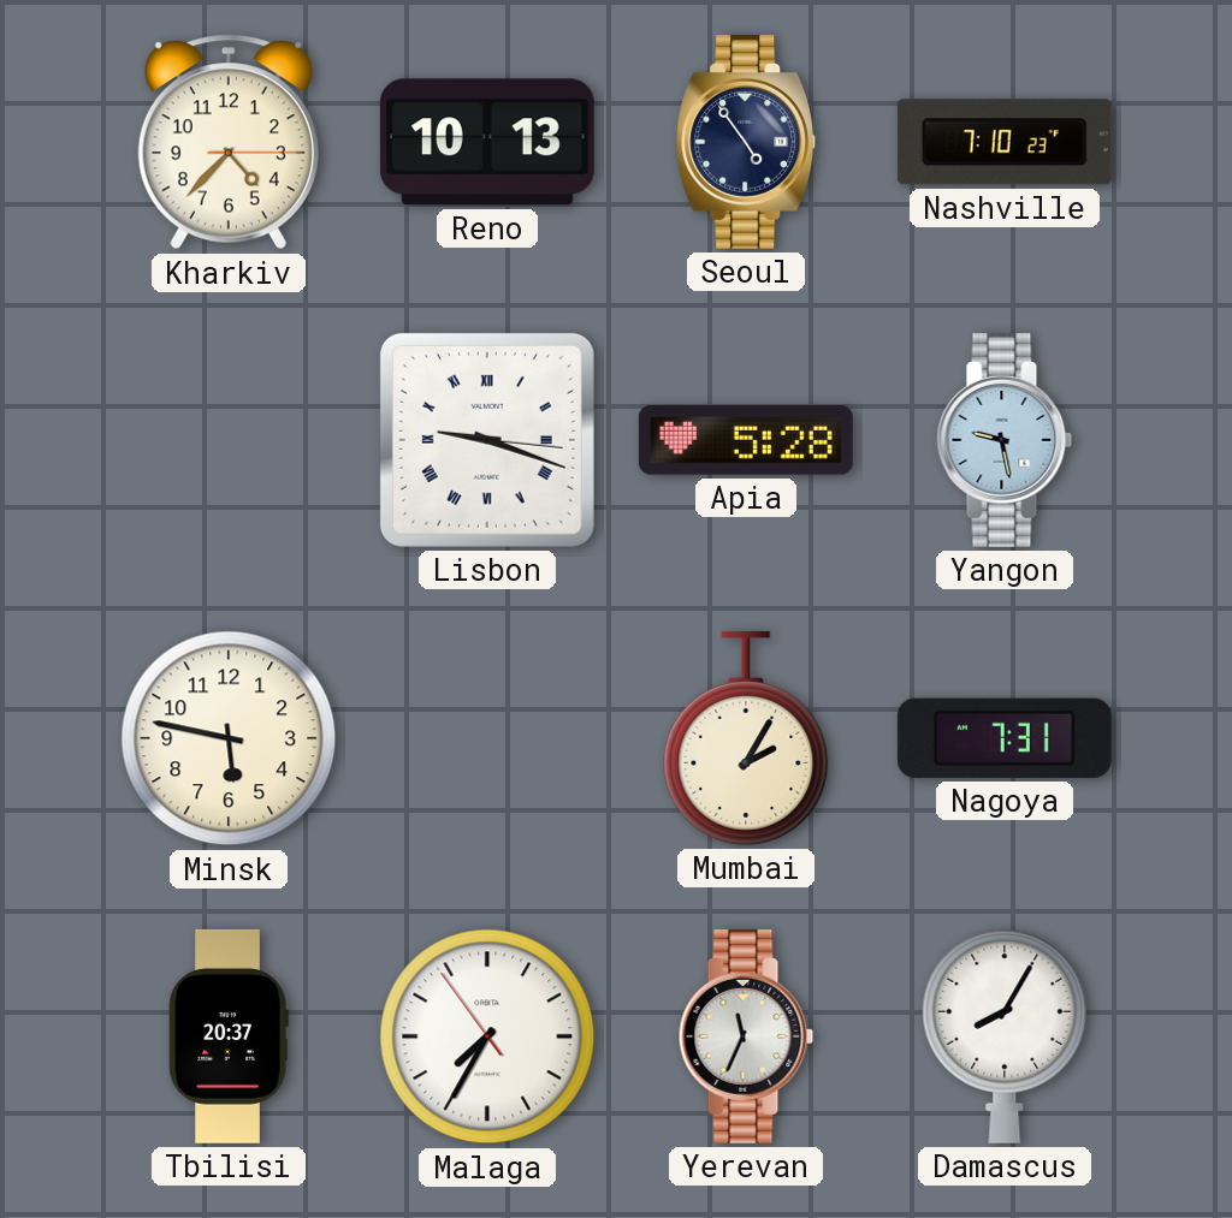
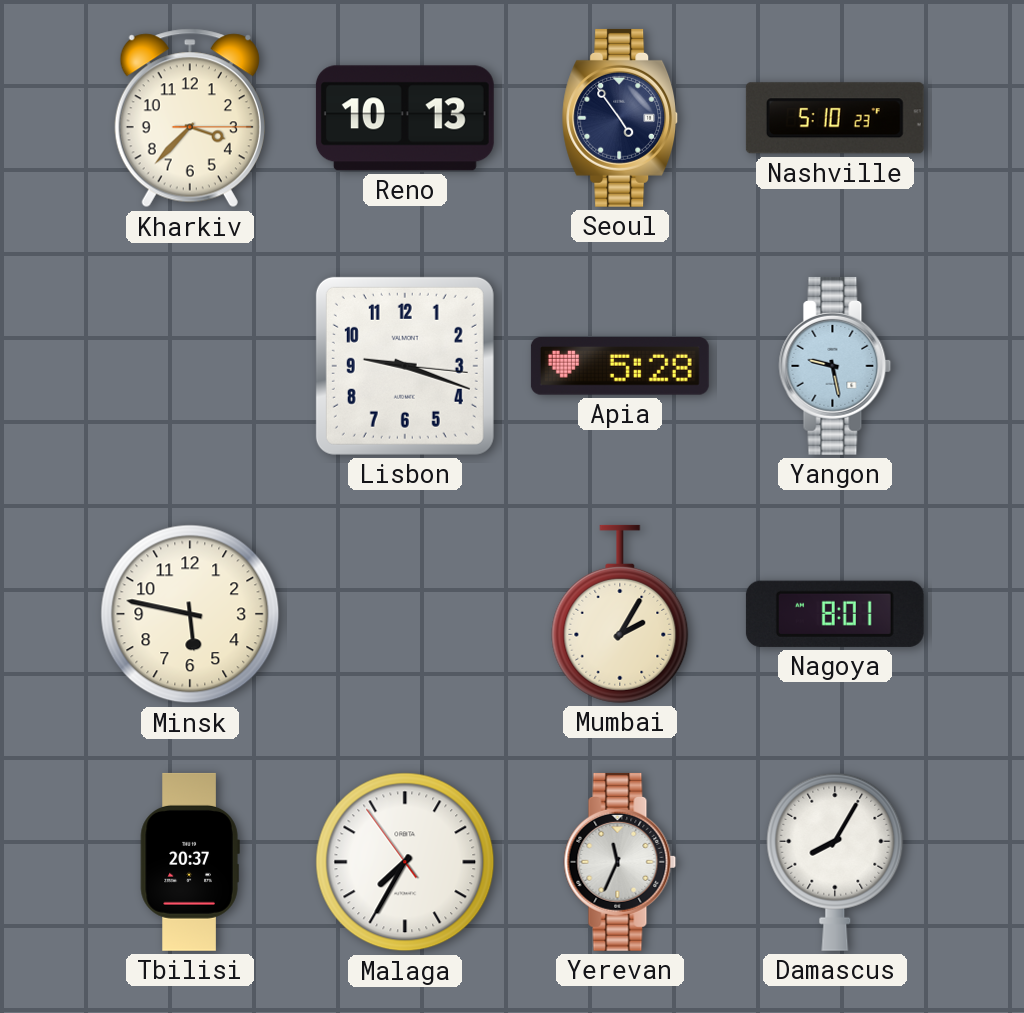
Kharkiv: 4:37 -> 3:37
Nashville: 7:10 -> 5:10
Lisbon numerals: Roman -> Arabic
Nagoya: 7:31 -> 8:01
